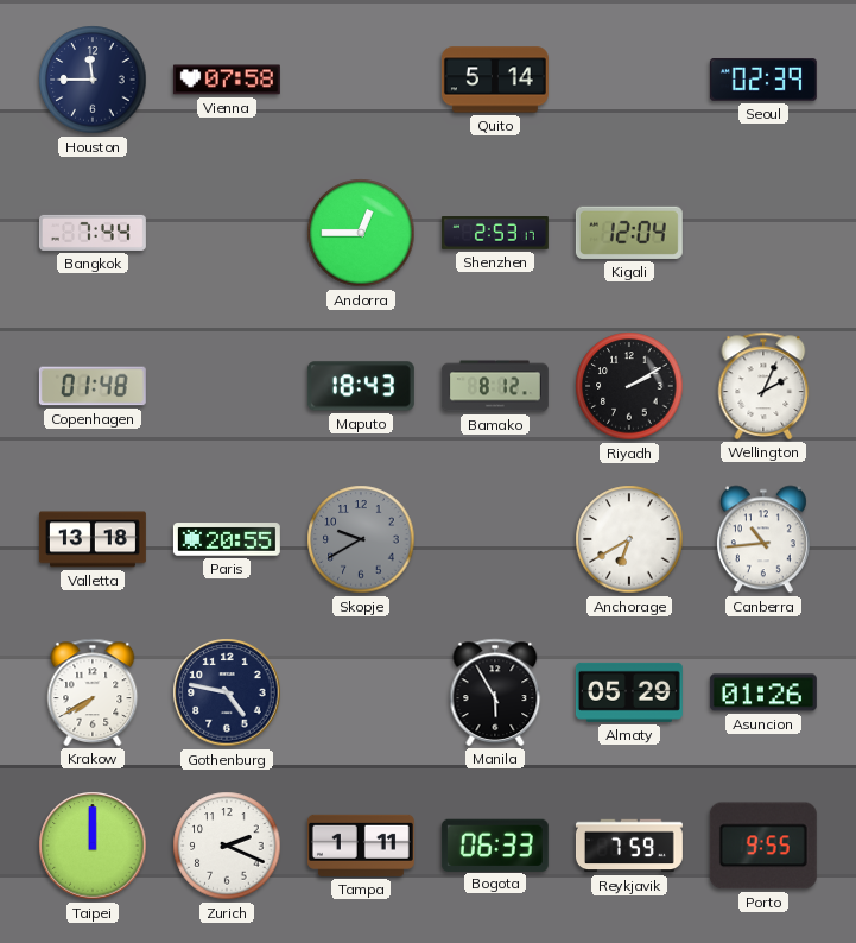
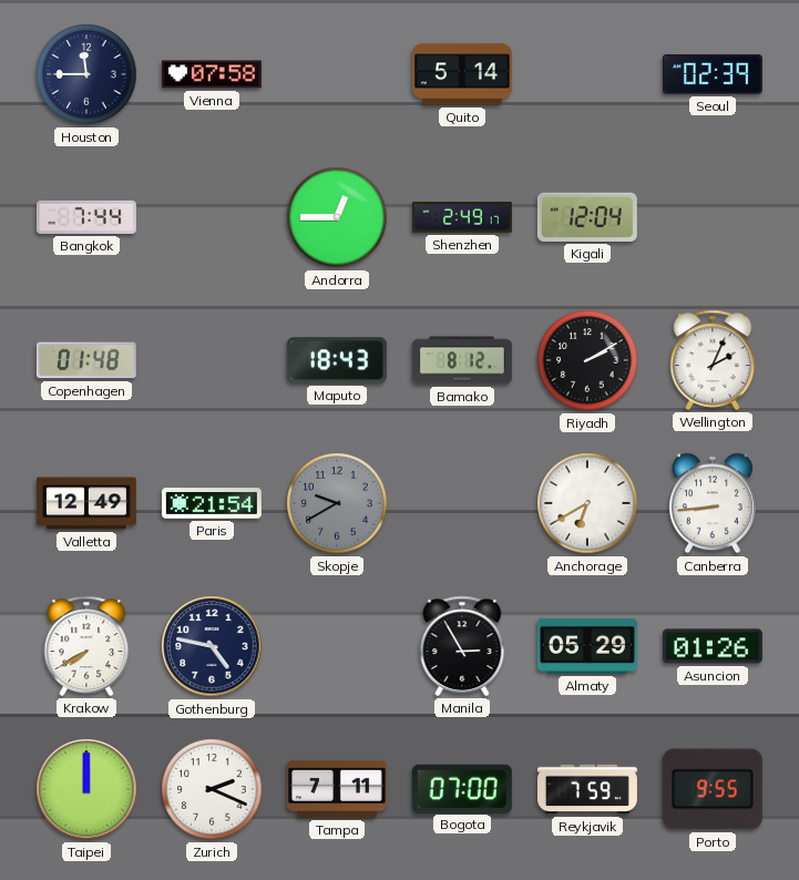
Shenzhen: 2:53 -> 2:49
Valletta: 13:18 -> 12:49
Paris: 20:55 -> 21:54
Canberra: 10:44 -> 8:44
Manila: 5:55 -> 2:55
Tampa: 1:11 -> 7:11
Bogota: 06:33 -> 07:00
